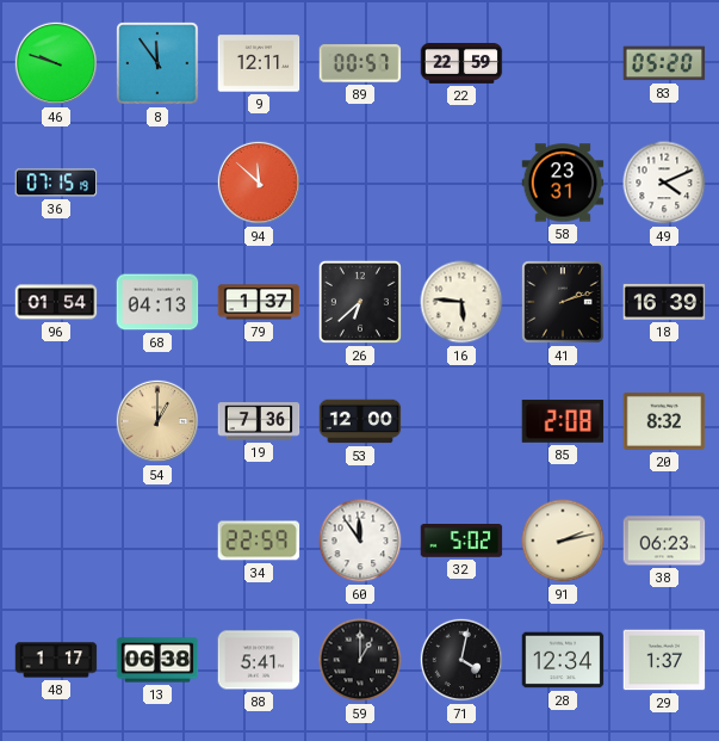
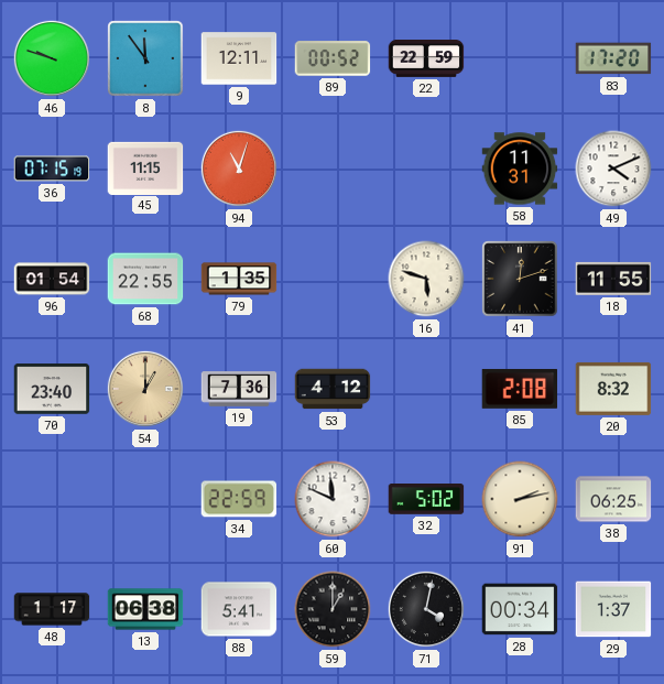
89: 00:57 -> 00:52
83: 05:20 -> 17:20
45: none -> 11:15
94: 11:52 -> 11:03
58: 23:31 -> 11:31
68: 04:13 -> 22:55
79: 1:37 -> 1:35
26: 6:38 -> none
16: 5:46 -> 5:48
41: 2:12 -> 12:12
18: 16:39 -> 11:55
70: none -> 23:40
53: 12:00 -> 4:12
60: 11:54 -> 11:49
38: 06:23 -> 06:25
28: 12:34 -> 00:34
